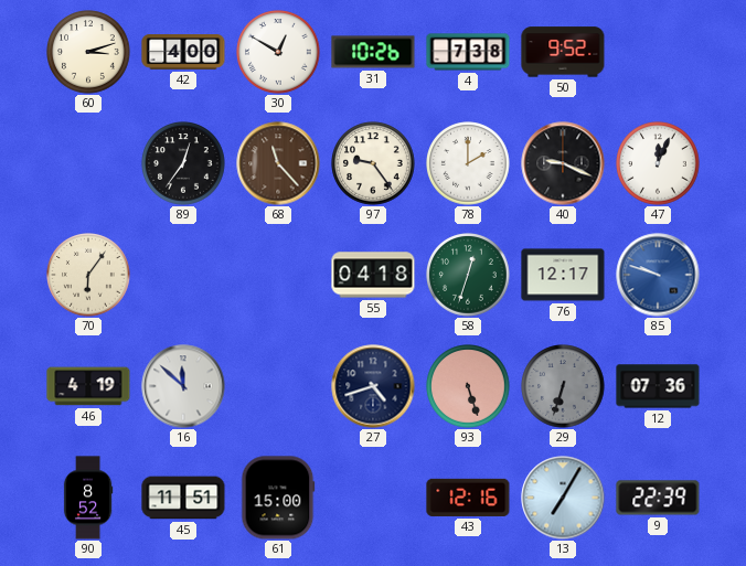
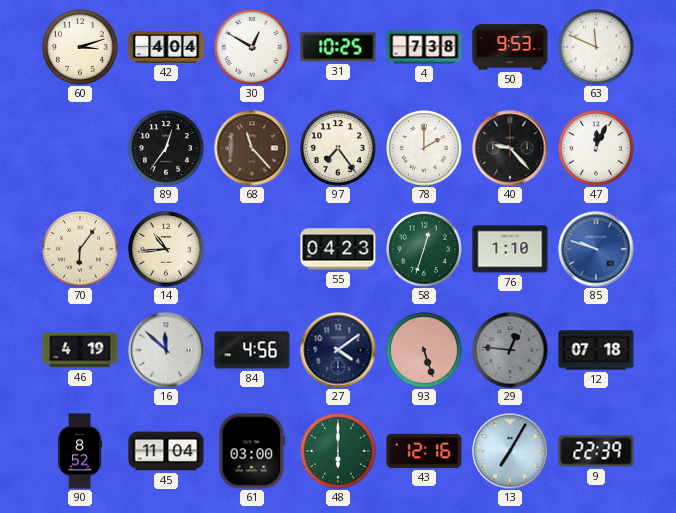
42: 4:00 -> 4:04
31: 10:26 -> 10:25
50: 9:52 -> 9:53
63: none -> 11:49
97: 9:24 -> 7:24
40: 9:19 -> 9:23
14: none -> 10:44
55: 04:18 -> 04:23
76: 12:17 -> 1:10
84: none -> 4:56
27: 4:42 -> 4:09
29: 6:33 -> 12:46
12: 07:36 -> 07:18
45: 11:51 -> 11:04
61: 15:00 -> 03:00
48: none -> 6:00
